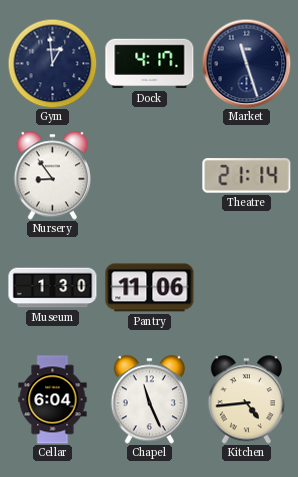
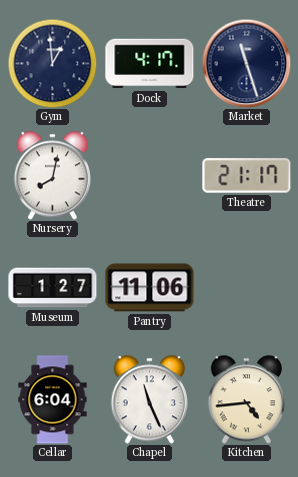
Nursery: 8:54 -> 8:02
Theatre: 21:14 -> 21:17
Museum: 1:30 -> 1:27
